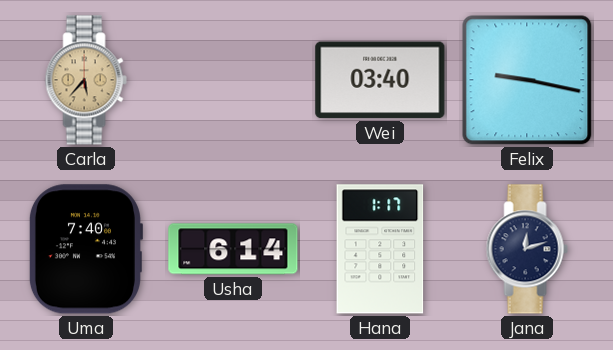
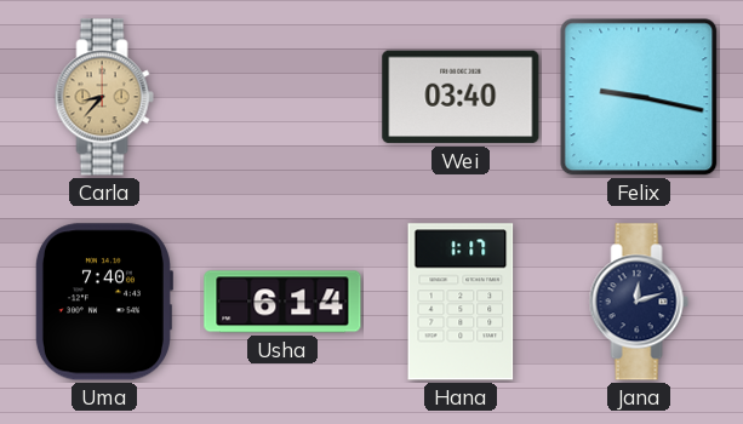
Carla: 5:37 -> 8:37
